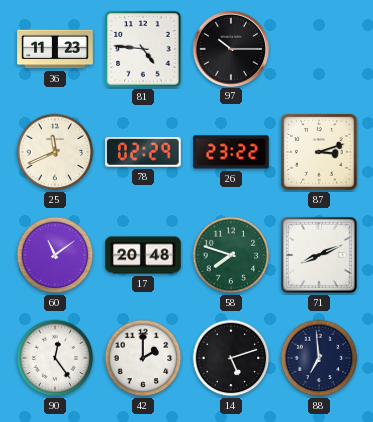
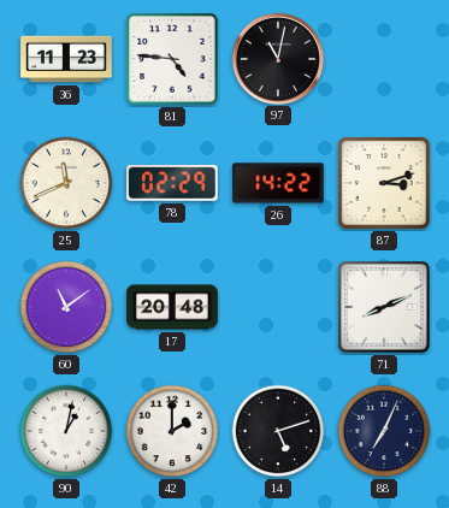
97: 10:15 -> 11:02
26: 23:22 -> 14:22
58: 7:48 -> none
90: 12:24 -> 1:02
88: 6:59 -> 7:04
